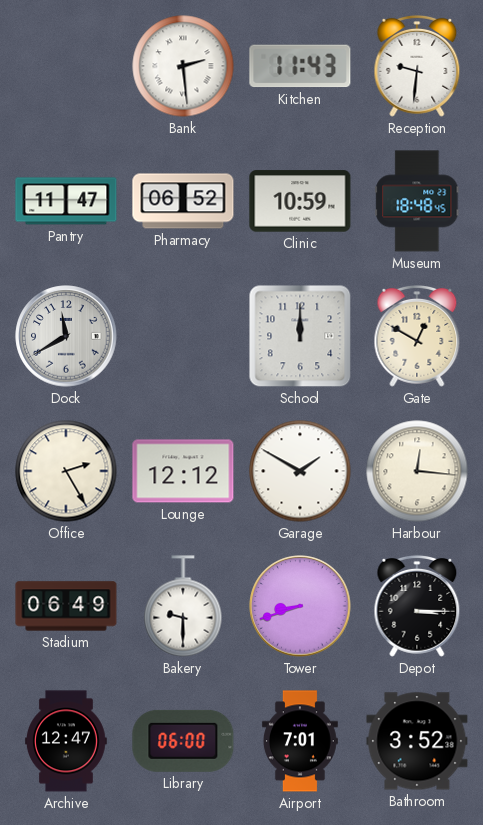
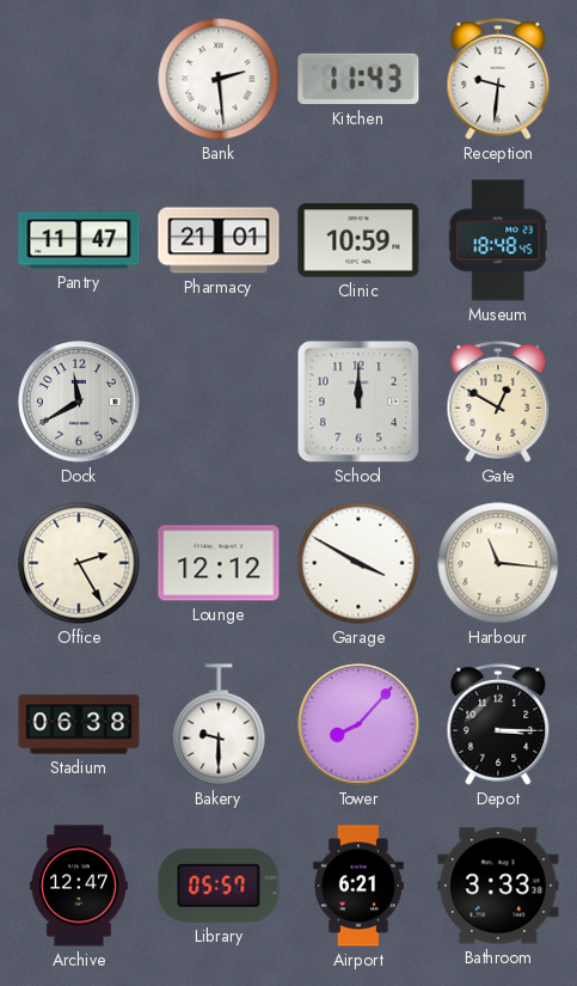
Pharmacy: 06:52 -> 21:01
Garage: 1:50 -> 3:50
Harbour: 12:16 -> 11:16
Stadium: 06:49 -> 06:38
Tower: 8:42 -> 8:07
Library: 06:00 -> 05:57
Airport: 7:01 -> 6:21
Bathroom: 3:52 -> 3:33
